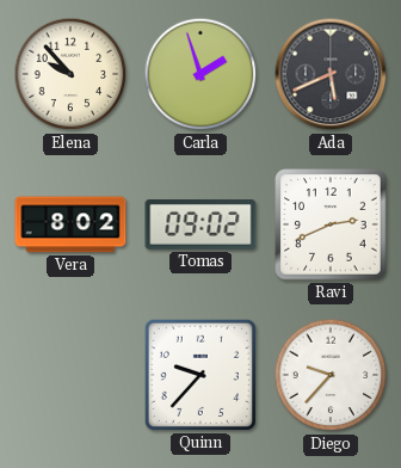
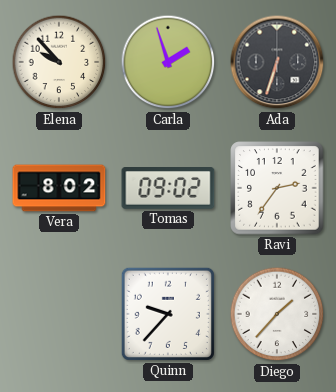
Ada: 5:41 -> 6:33
Ravi: 2:41 -> 2:36
Diego: 9:37 -> 1:37
